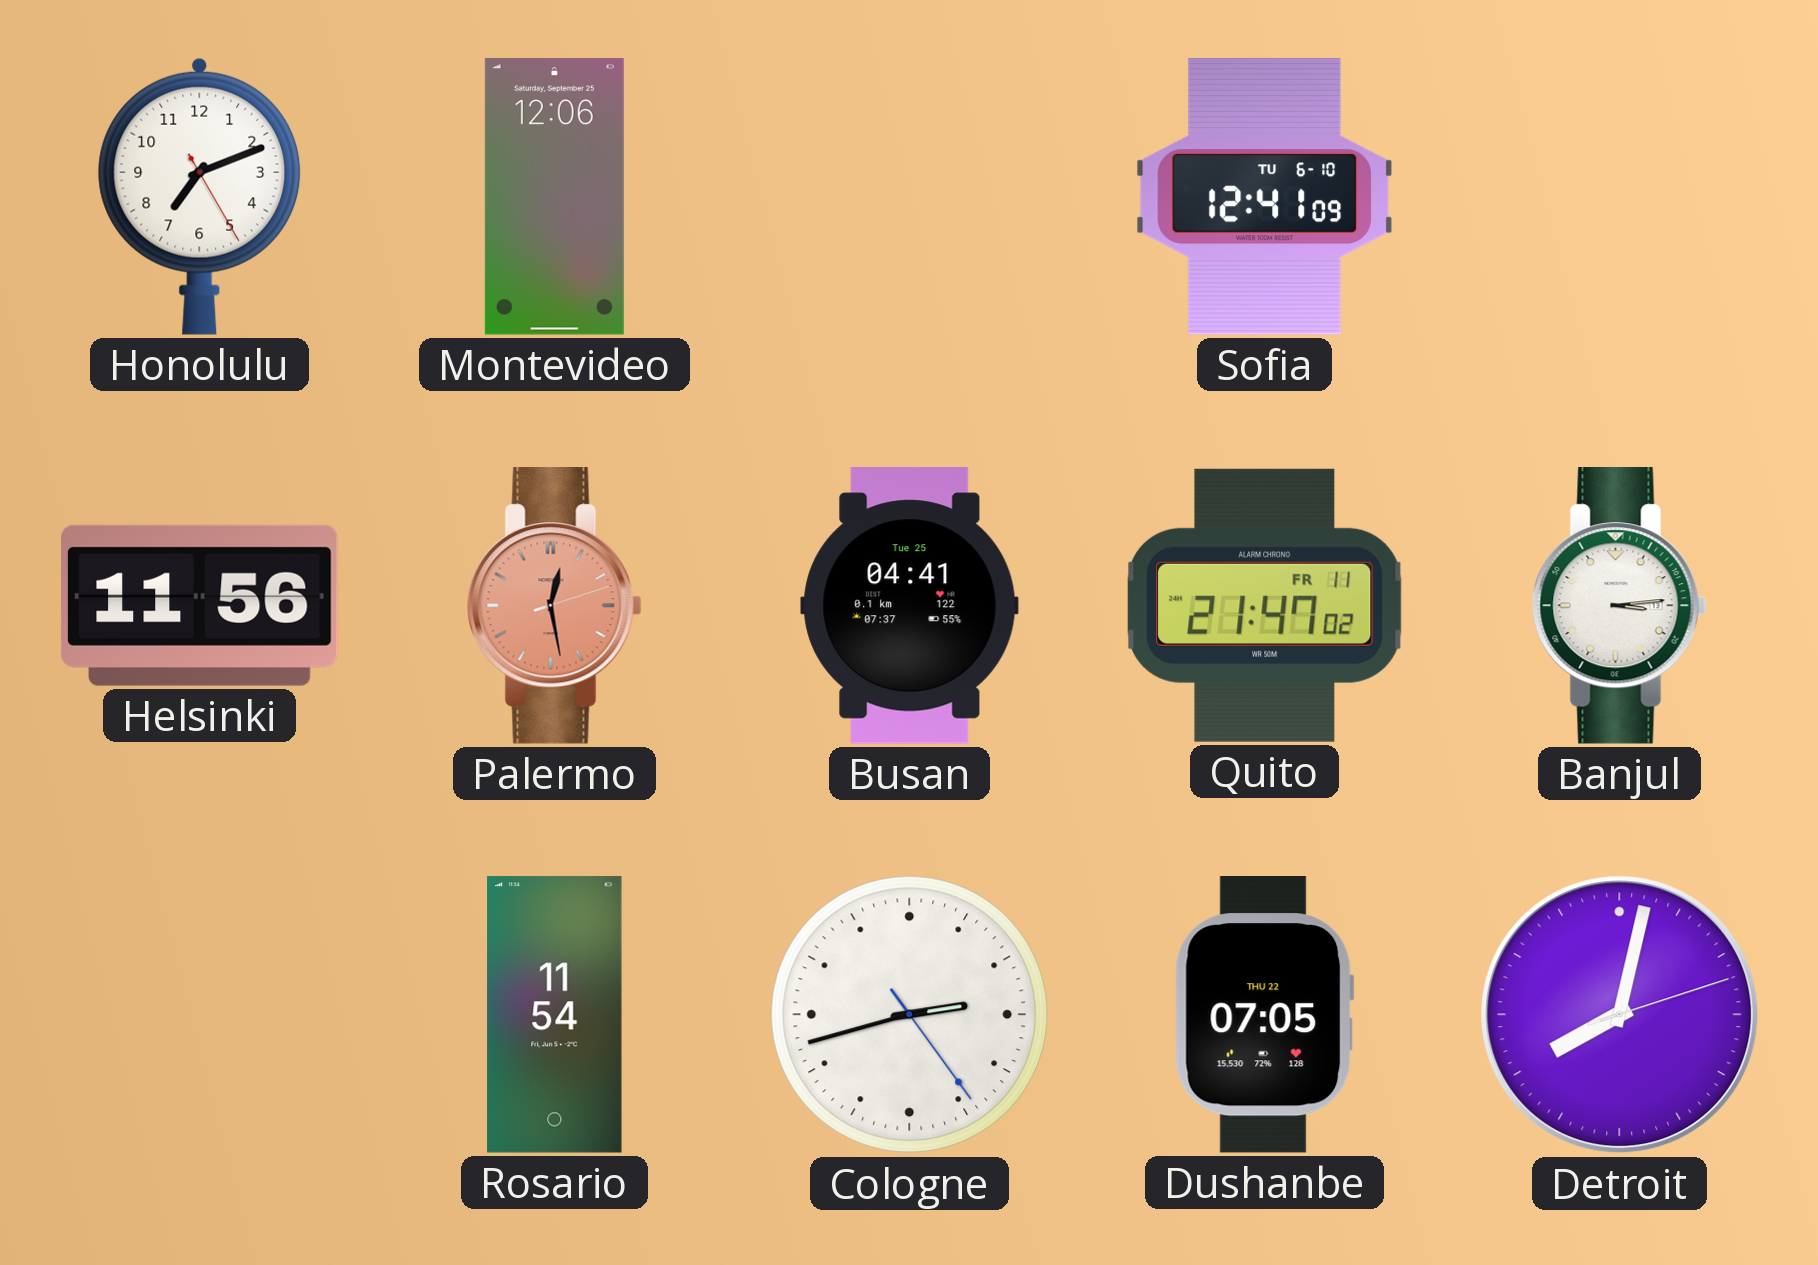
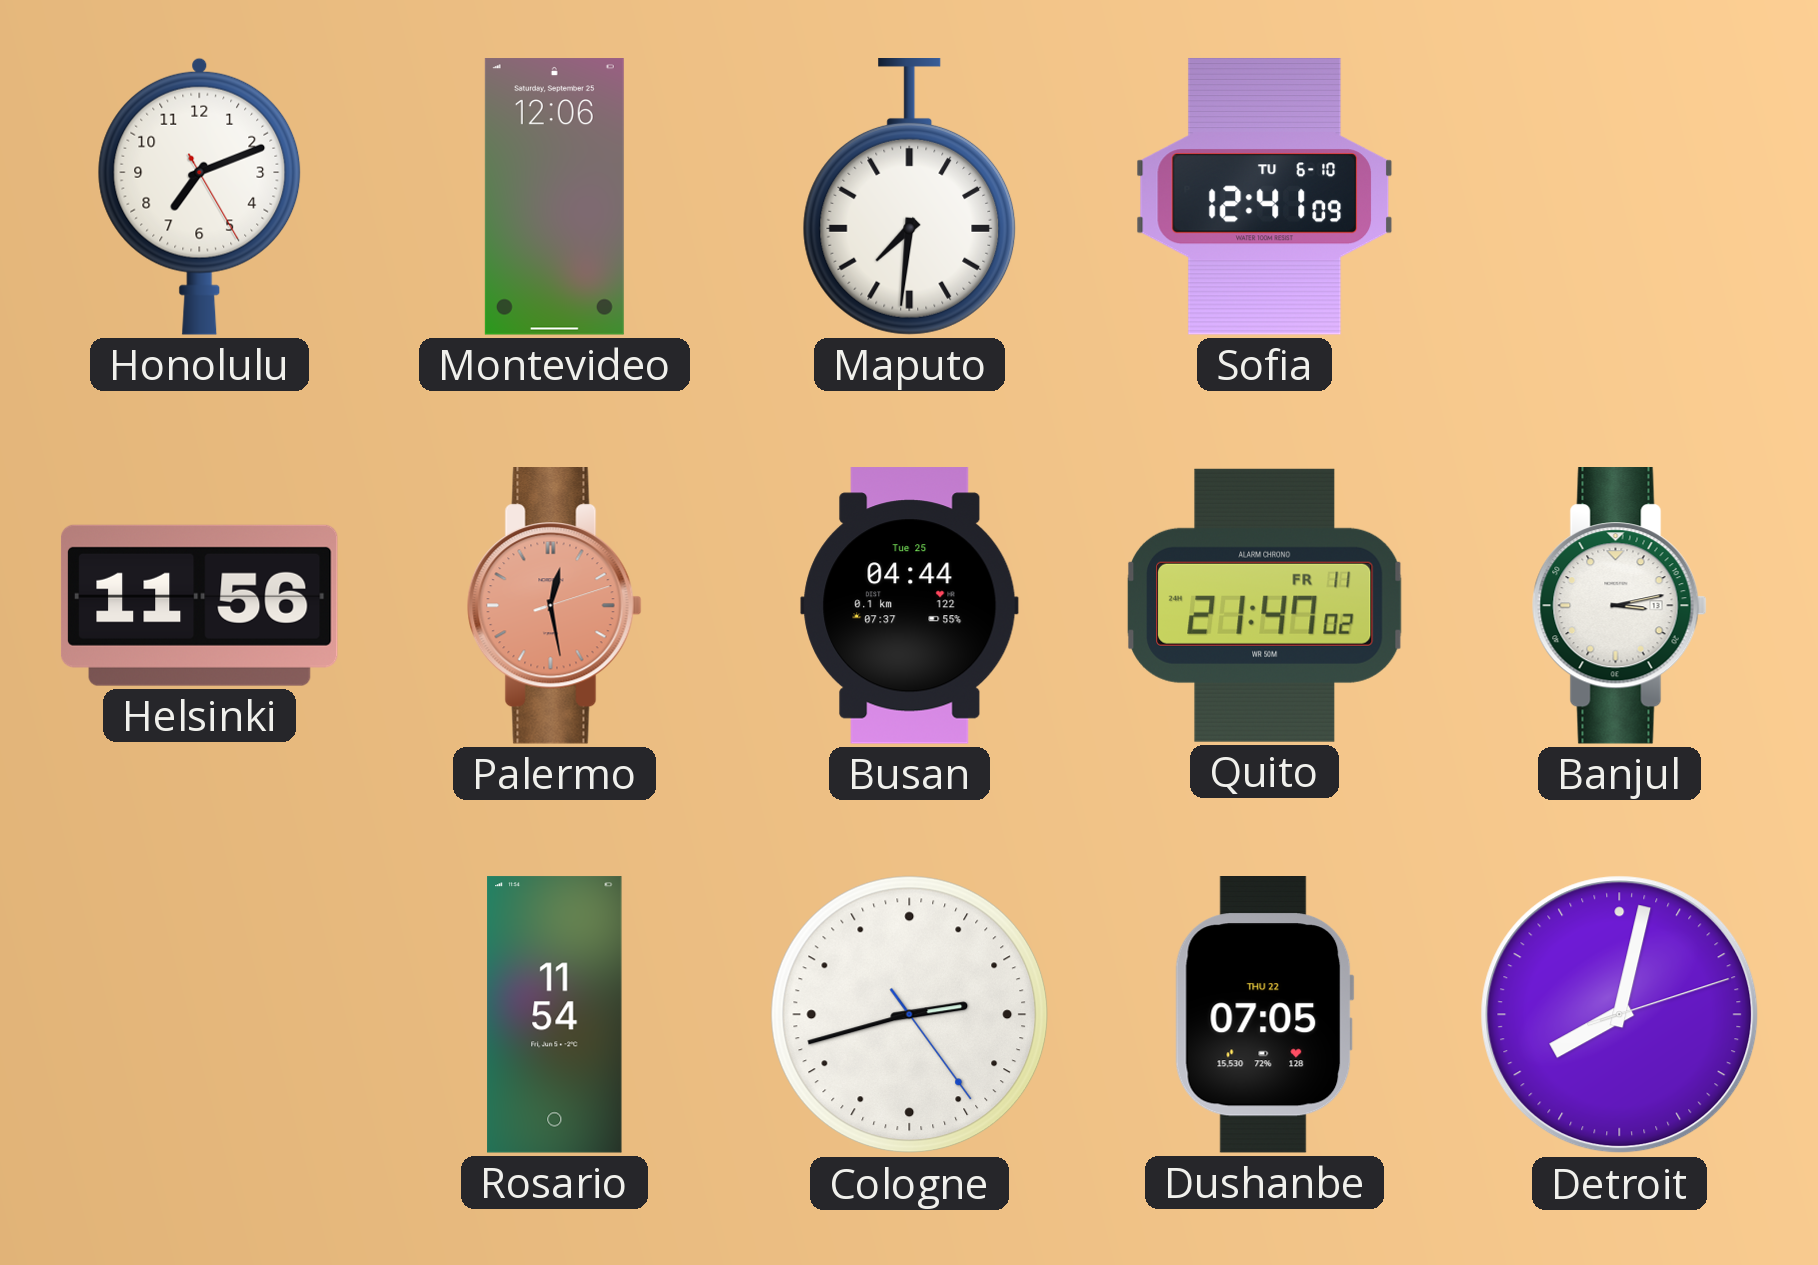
Maputo: none -> 7:31
Busan: 04:41 -> 04:44
Banjul: 3:14 -> 3:13
